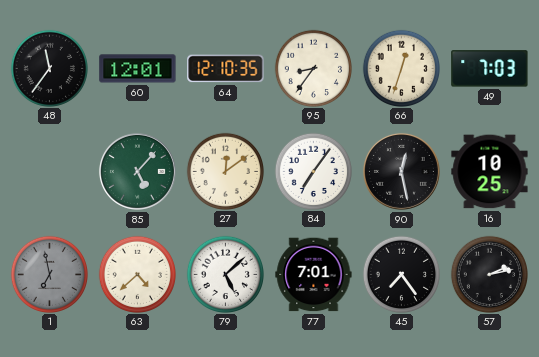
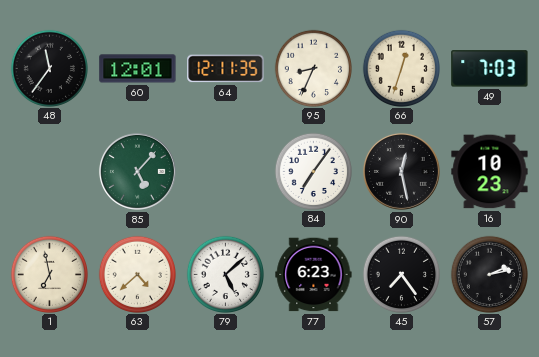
64: 12:10 -> 12:11
95: 8:36 -> 8:34
27: 12:09 -> none
16: 10:25 -> 10:23
1 dial: grey -> cream
77: 7:01 -> 6:23
